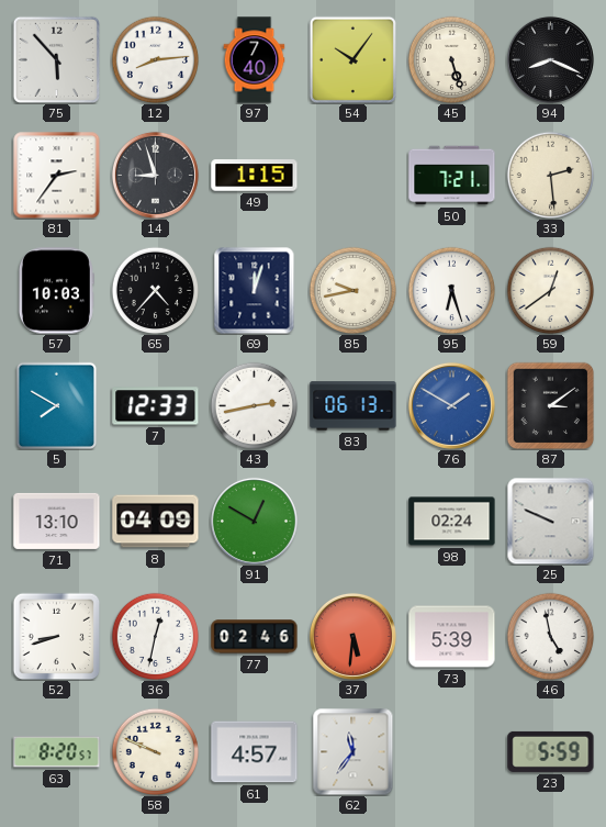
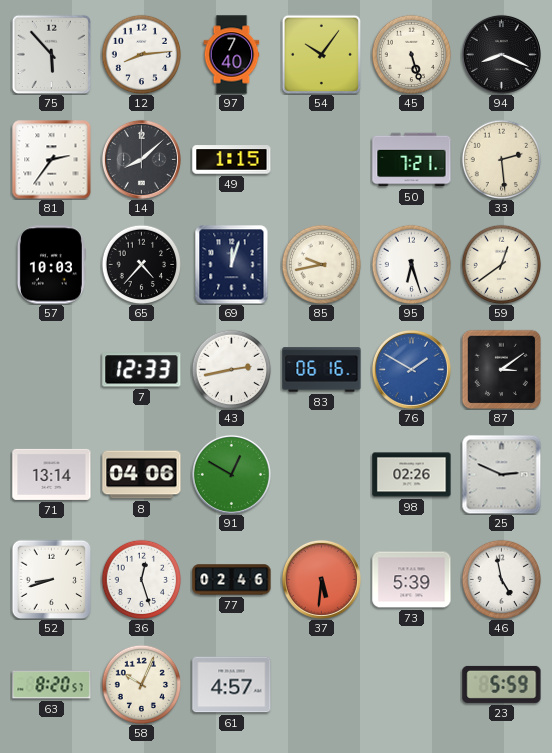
14: 8:57 -> 8:08
5: 7:50 -> none
83: 06:13 -> 06:16
71: 13:10 -> 13:14
8: 04:09 -> 04:06
98: 02:24 -> 02:26
25: 9:49 -> 2:49
36: 12:32 -> 12:27
58: 9:49 -> 10:04
62: 11:36 -> none
